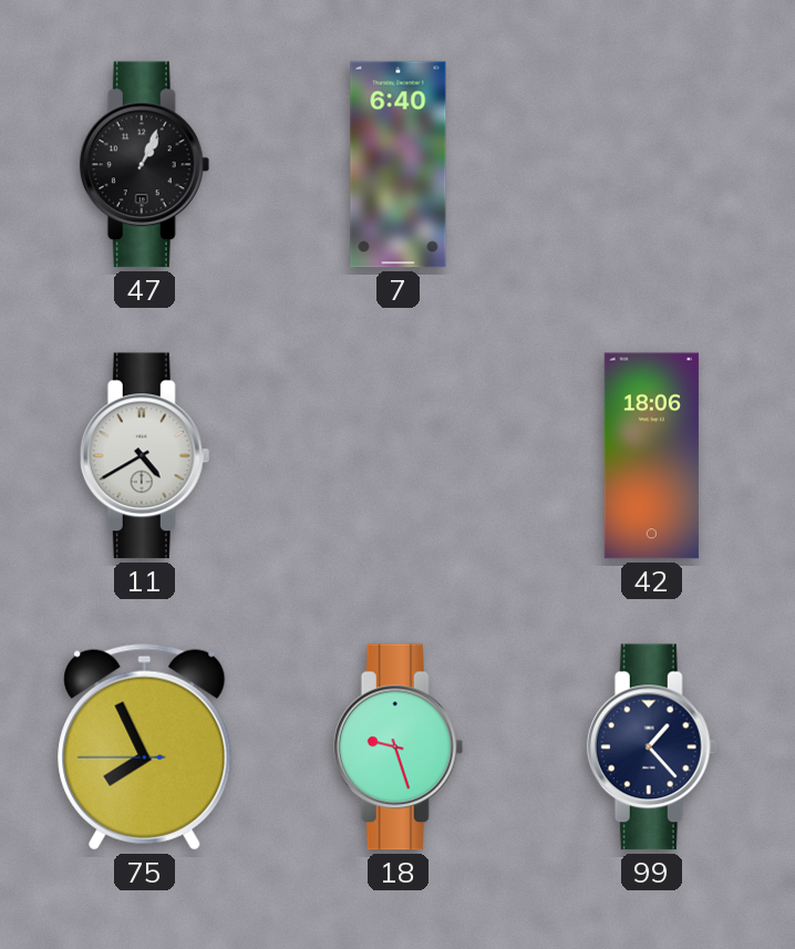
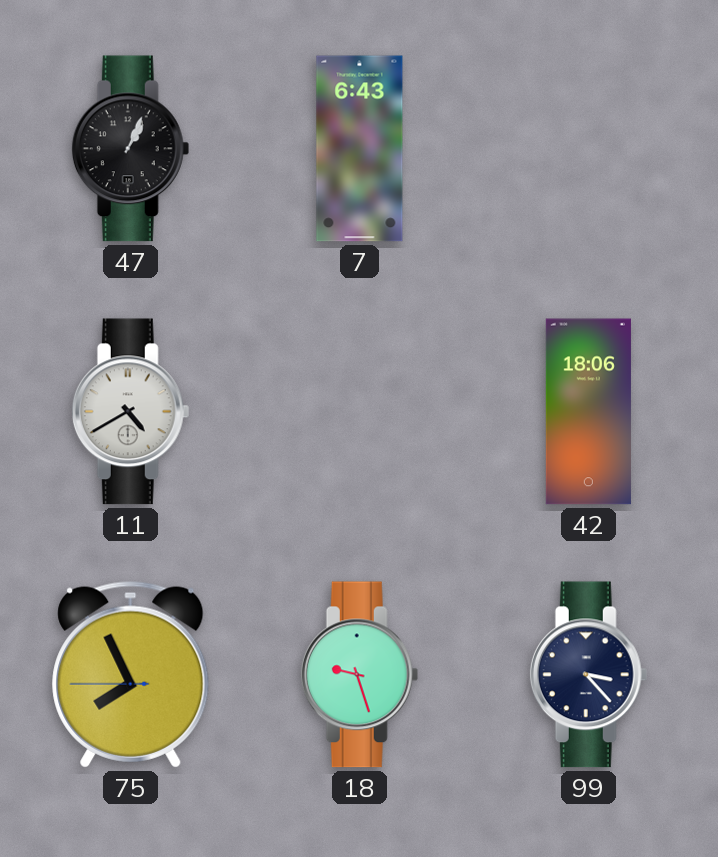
7: 6:40 -> 6:43
99: 1:23 -> 3:23
